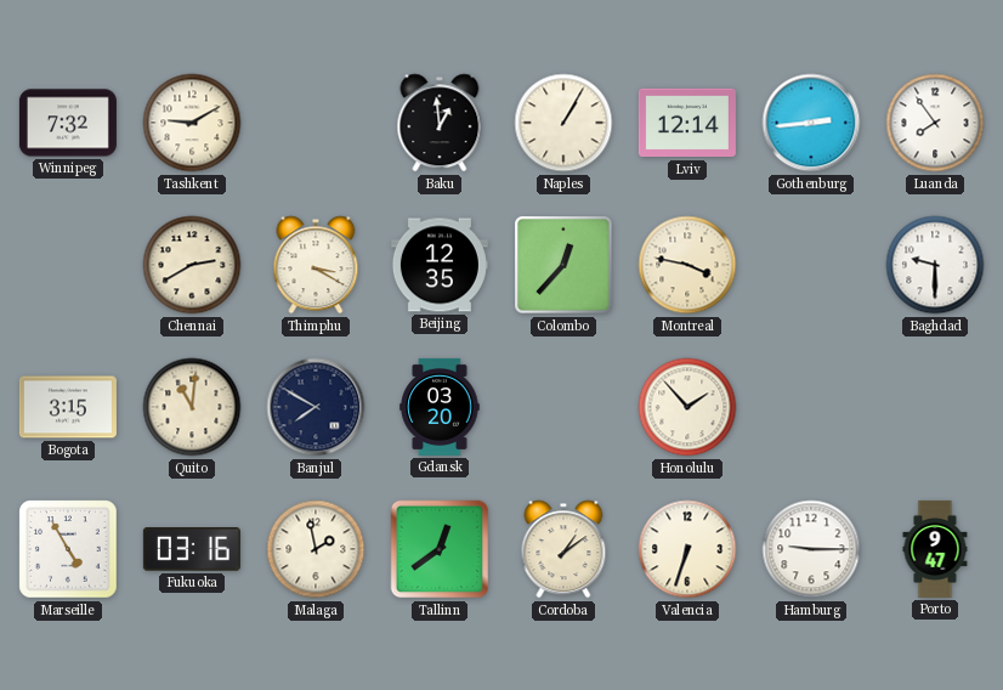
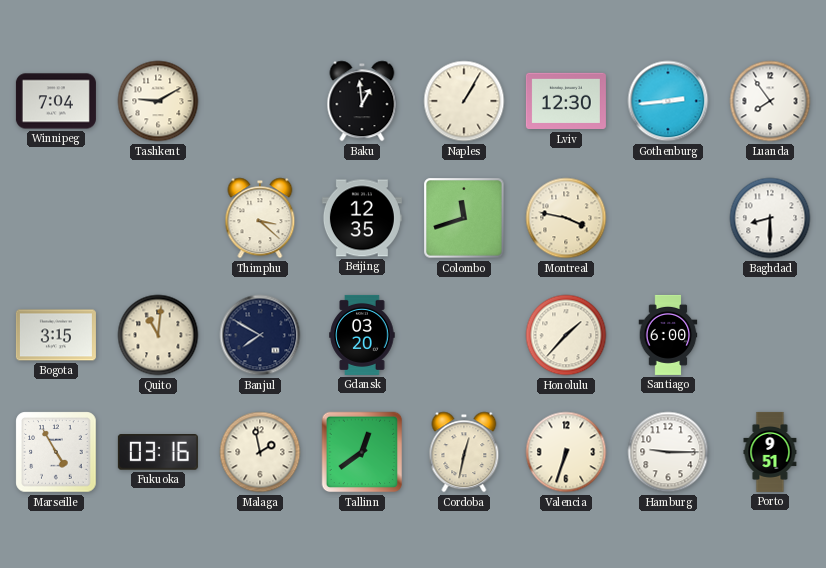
Winnipeg: 7:32 -> 7:04
Lviv: 12:14 -> 12:30
Chennai: 2:40 -> none
Thimphu: 3:20 -> 3:22
Colombo: 12:37 -> 11:42
Baghdad: 9:30 -> 8:30
Honolulu: 1:53 -> 1:37
Santiago: none -> 6:00
Cordoba: 1:09 -> 12:32
Porto: 9:47 -> 9:51
